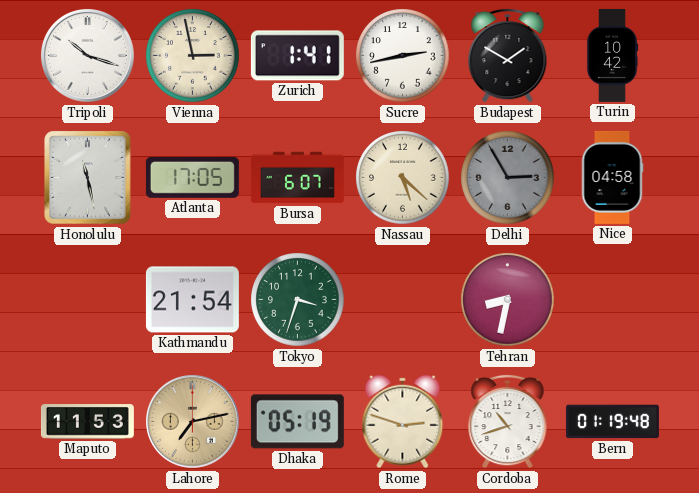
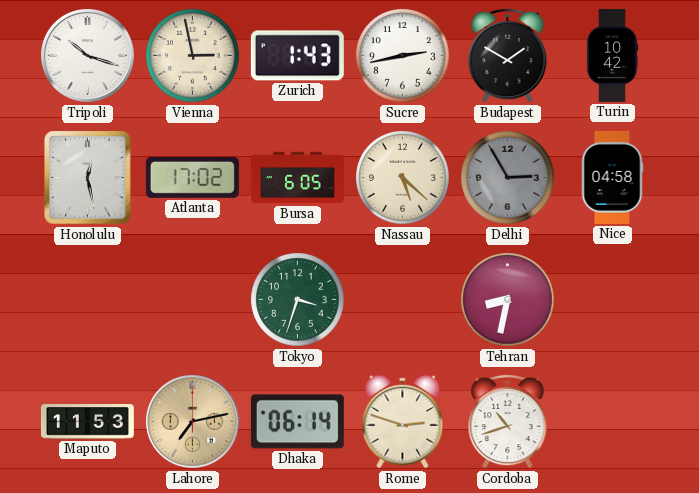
Zurich: 1:41 -> 1:43
Honolulu: 11:28 -> 12:28
Atlanta: 17:05 -> 17:02
Bursa: 6:07 -> 6:05
Kathmandu: 21:54 -> none
Dhaka: 05:19 -> 06:14
Bern: 01:19 -> none
